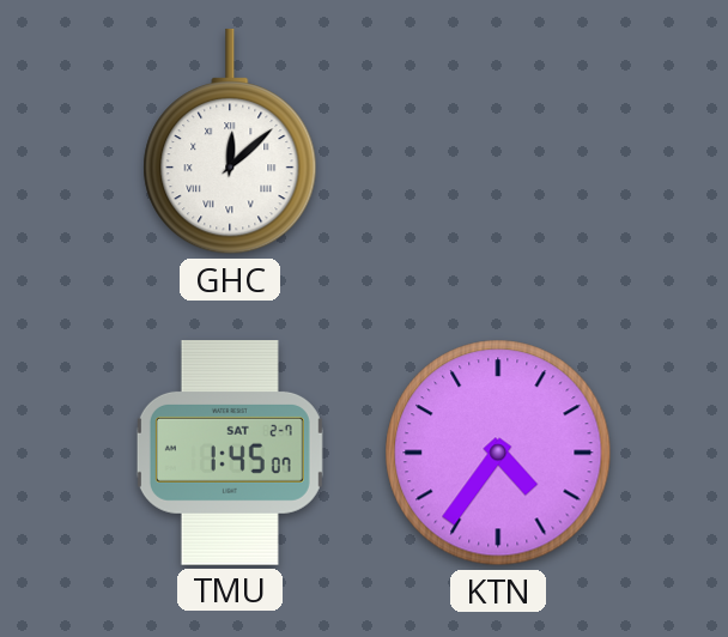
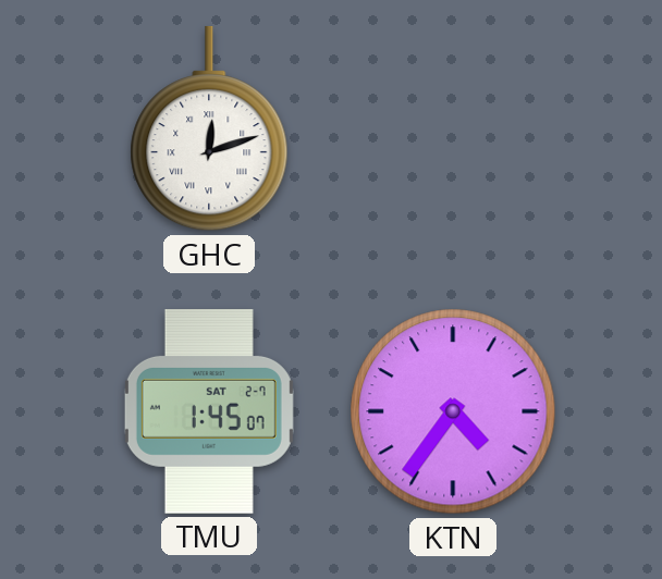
GHC: 12:08 -> 12:12
